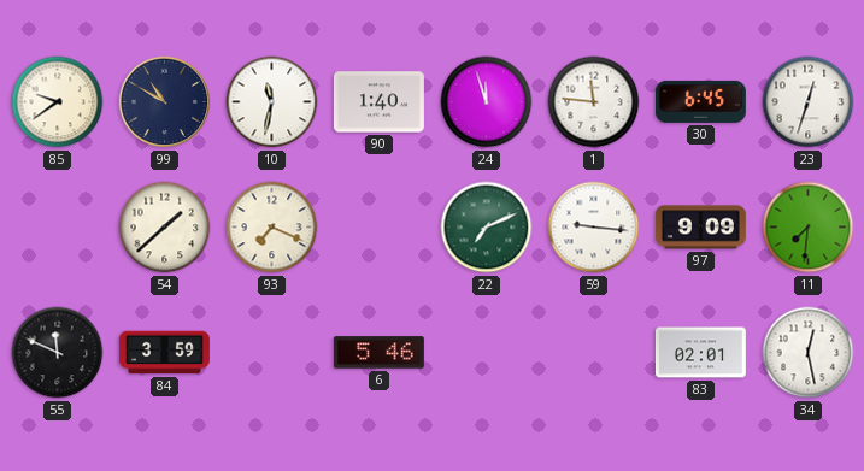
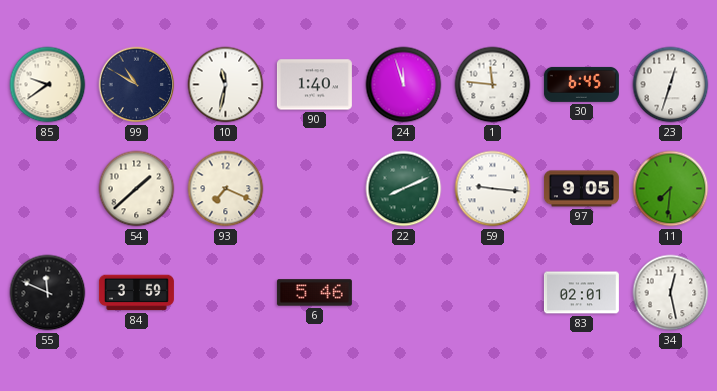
22: 7:11 -> 8:11
97: 9:09 -> 9:05
